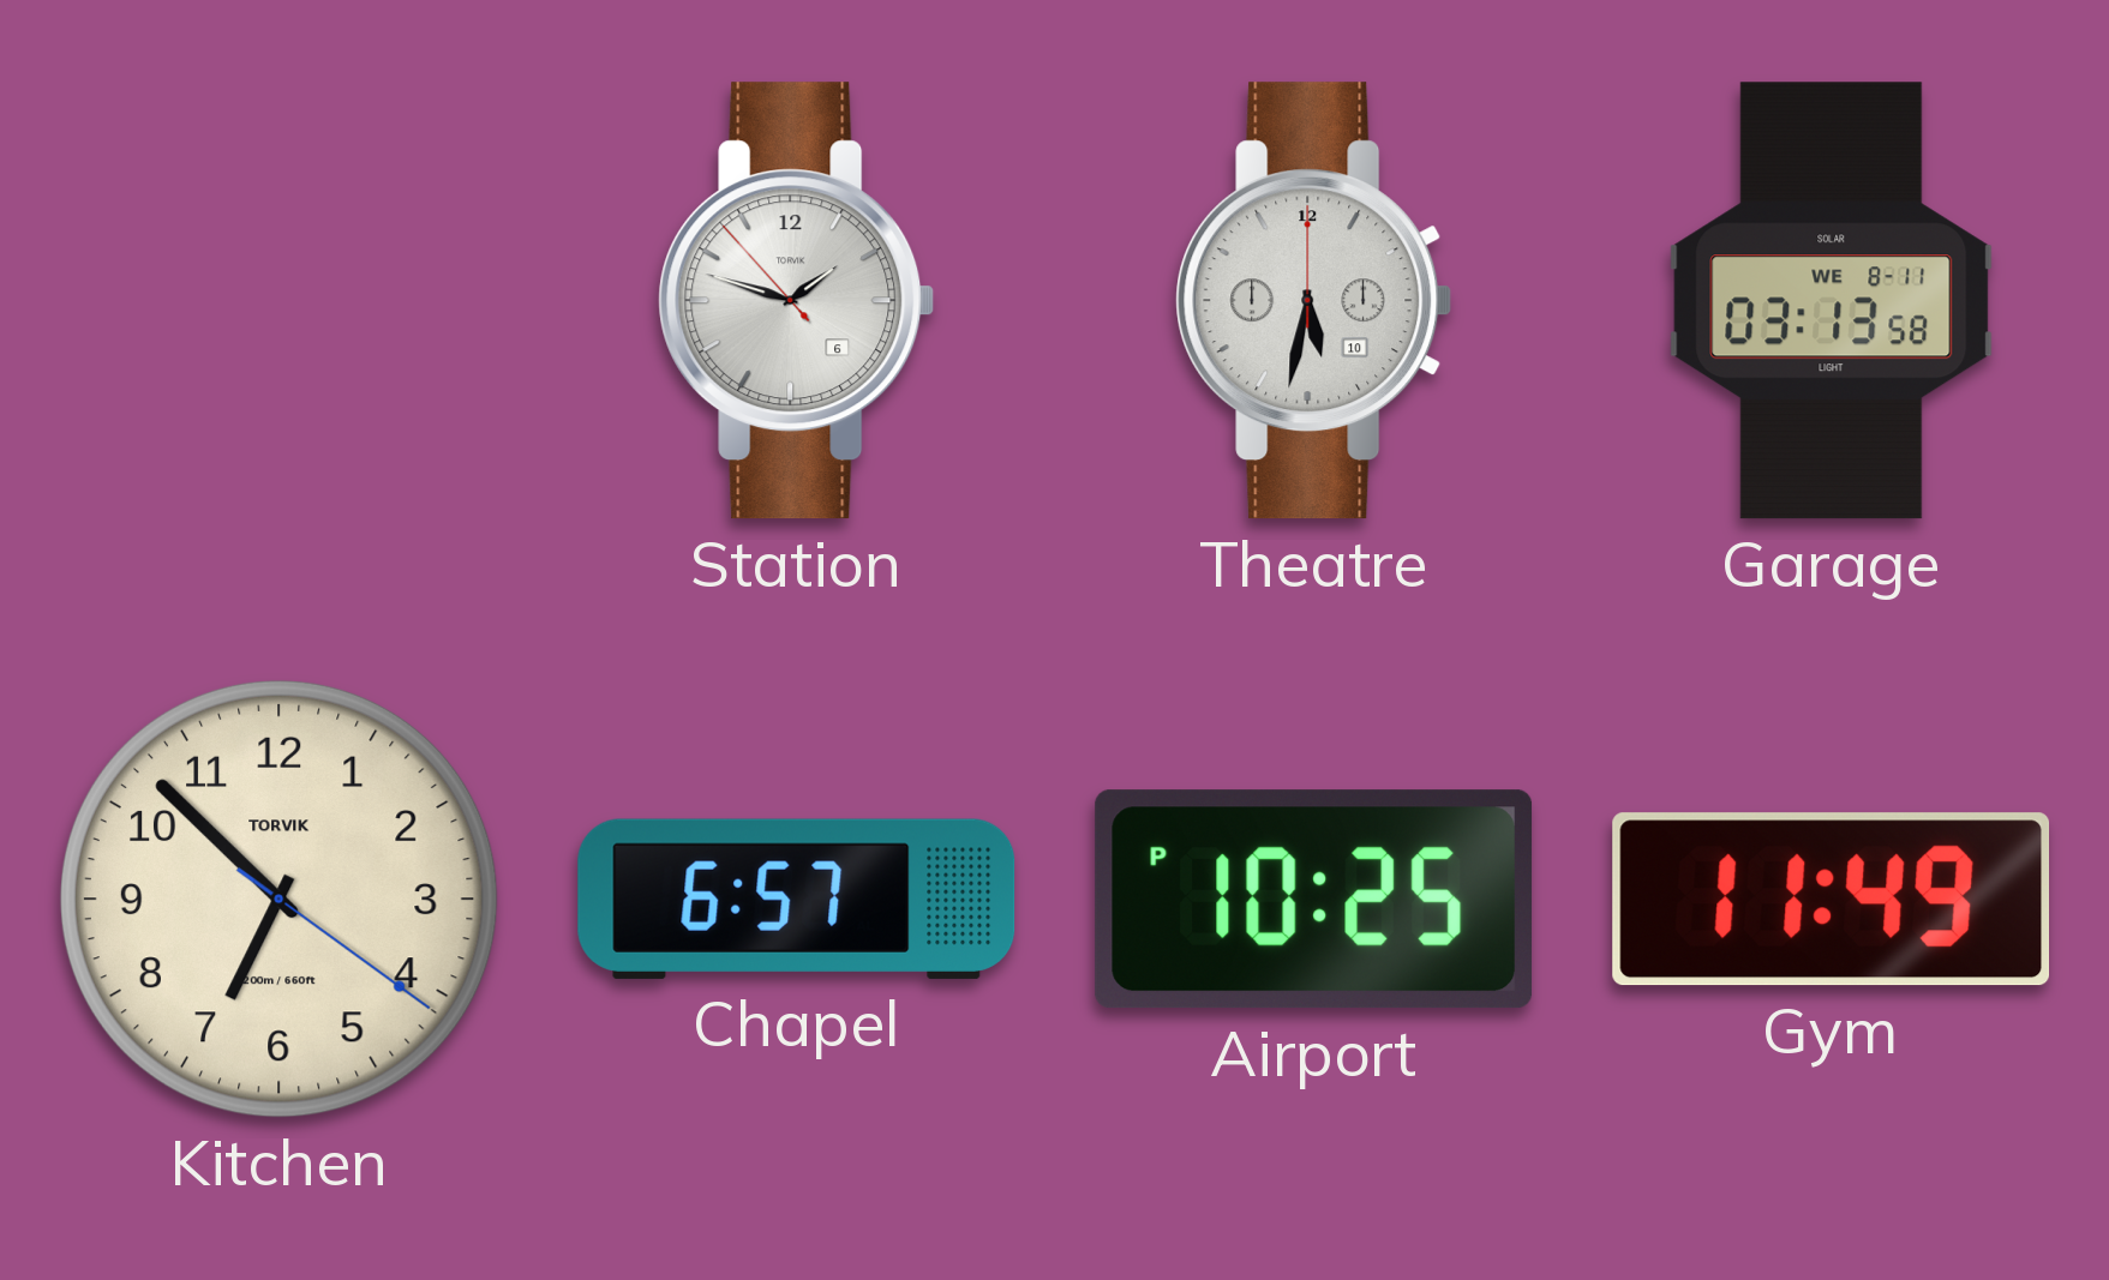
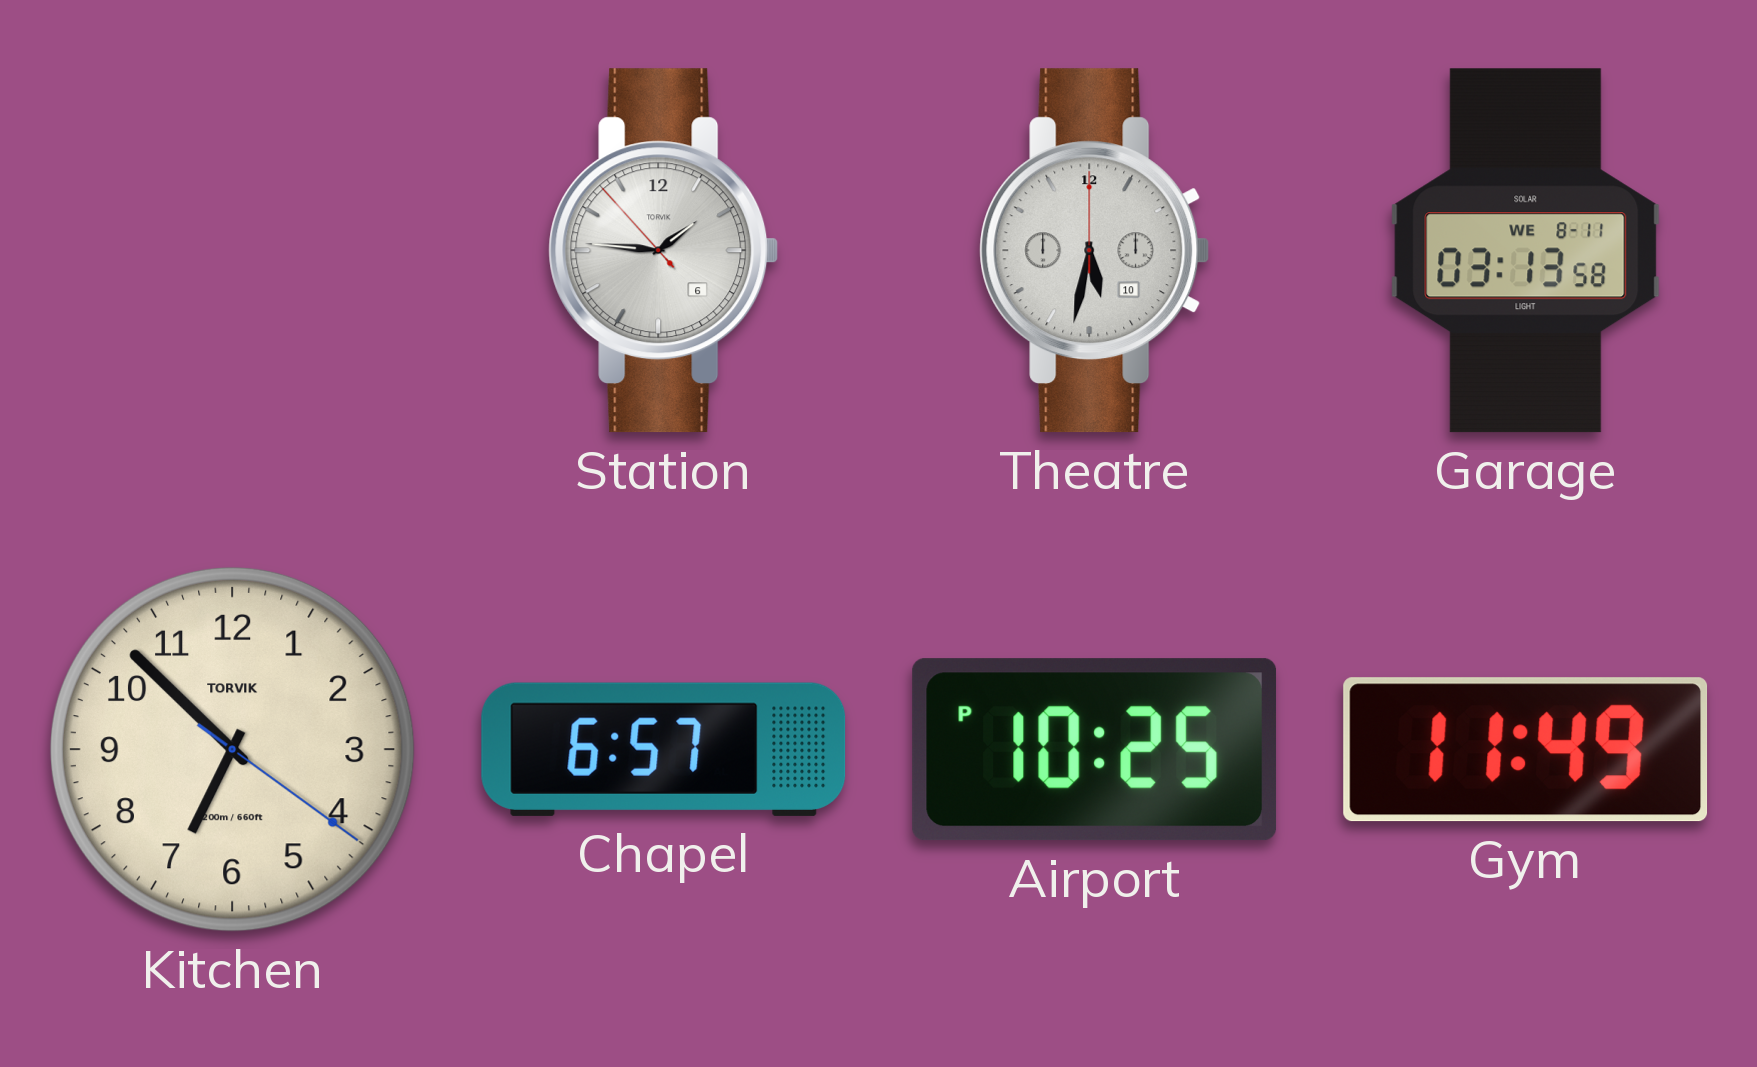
Station: 1:47 -> 1:45
